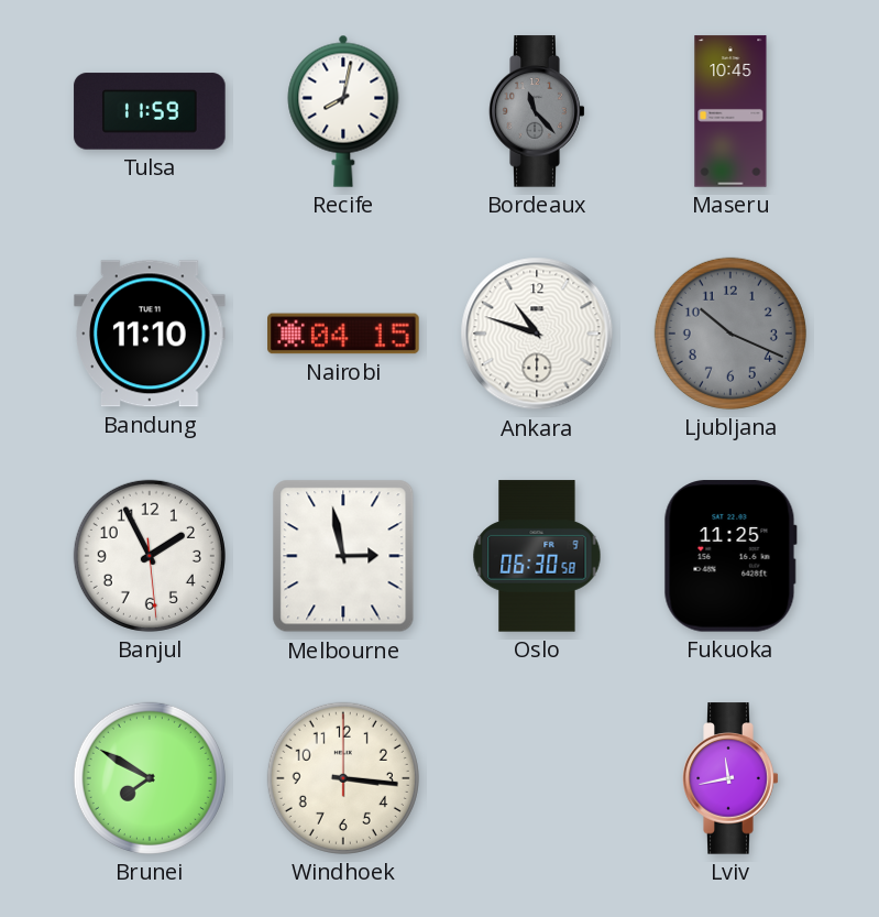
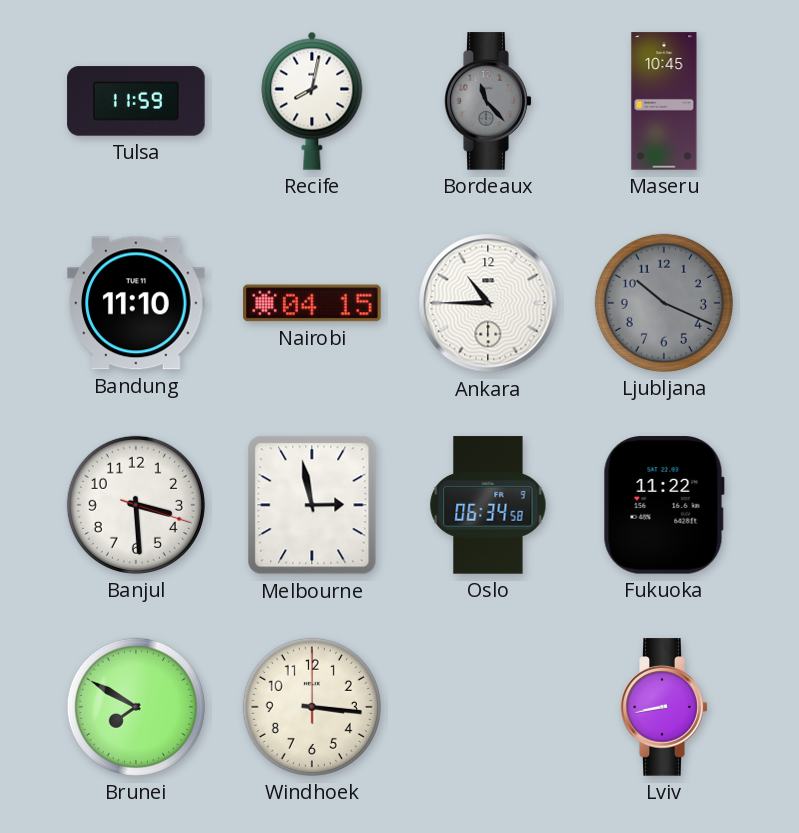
Ankara: 10:48 -> 10:45
Banjul: 1:55 -> 3:29
Oslo: 06:30 -> 06:34
Fukuoka: 11:25 -> 11:22
Lviv: 11:43 -> 8:43
